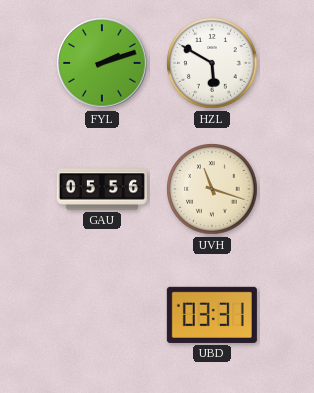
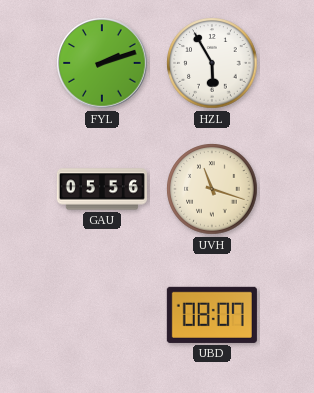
HZL: 5:50 -> 5:55
UBD: 03:31 -> 08:07
